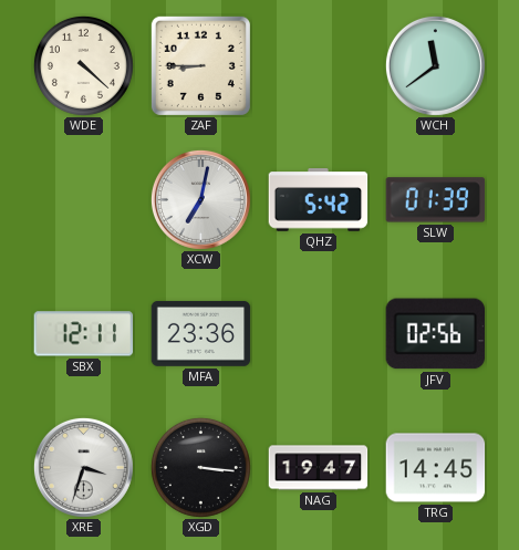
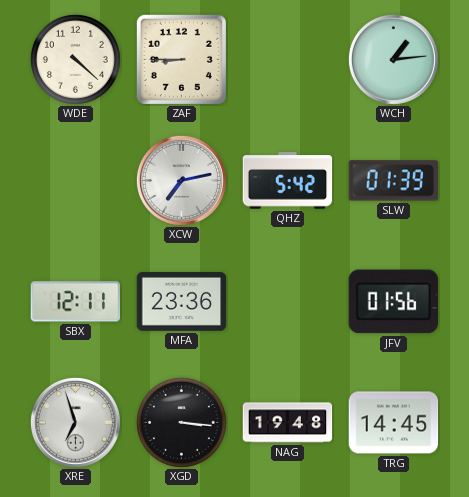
WCH: 11:39 -> 1:14
XCW: 7:02 -> 7:13
JFV: 02:56 -> 01:56
XRE: 3:33 -> 6:57
NAG: 19:47 -> 19:48
